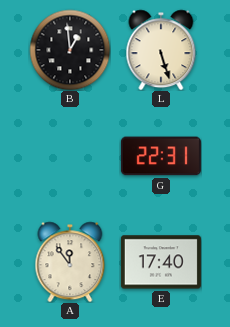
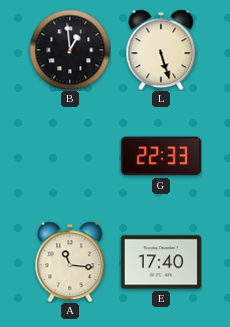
G: 22:31 -> 22:33
A: 11:54 -> 11:16
